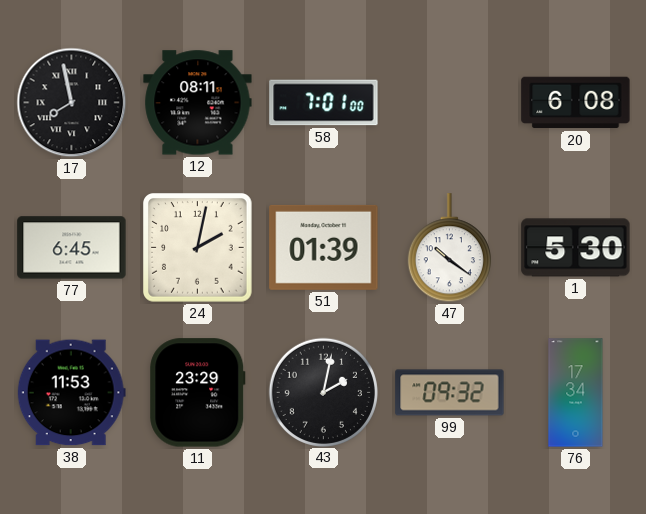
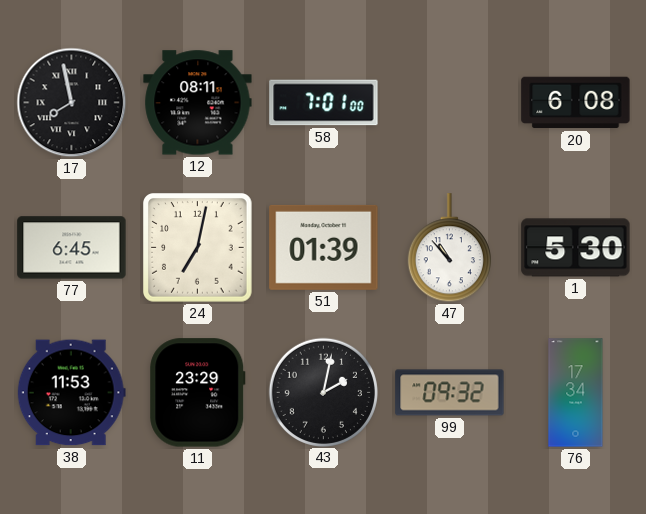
24: 2:02 -> 7:02
47: 10:21 -> 10:53
